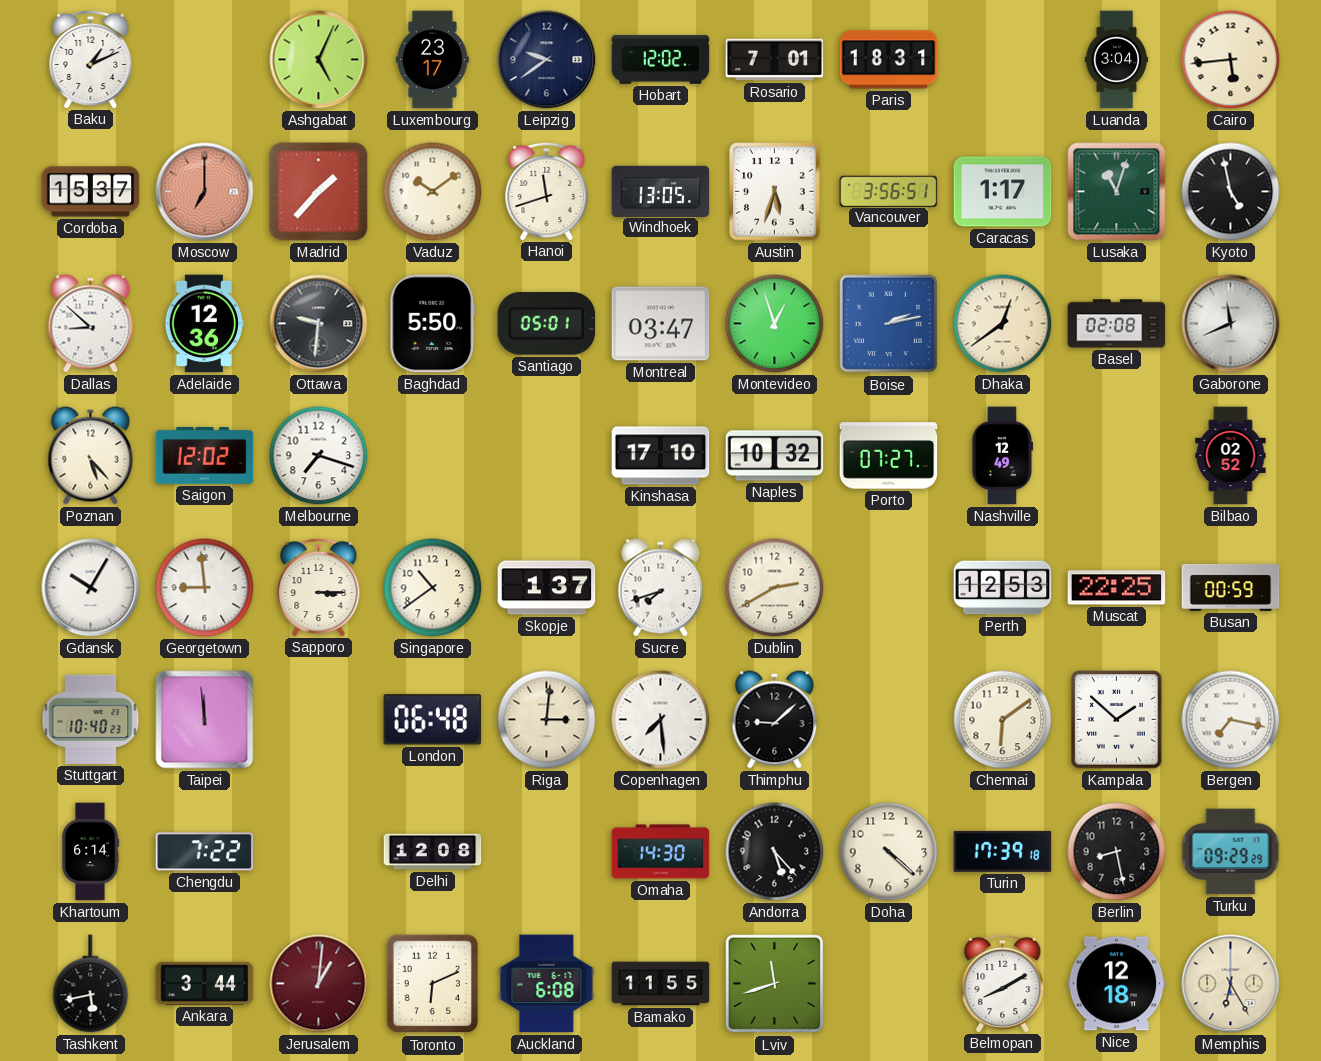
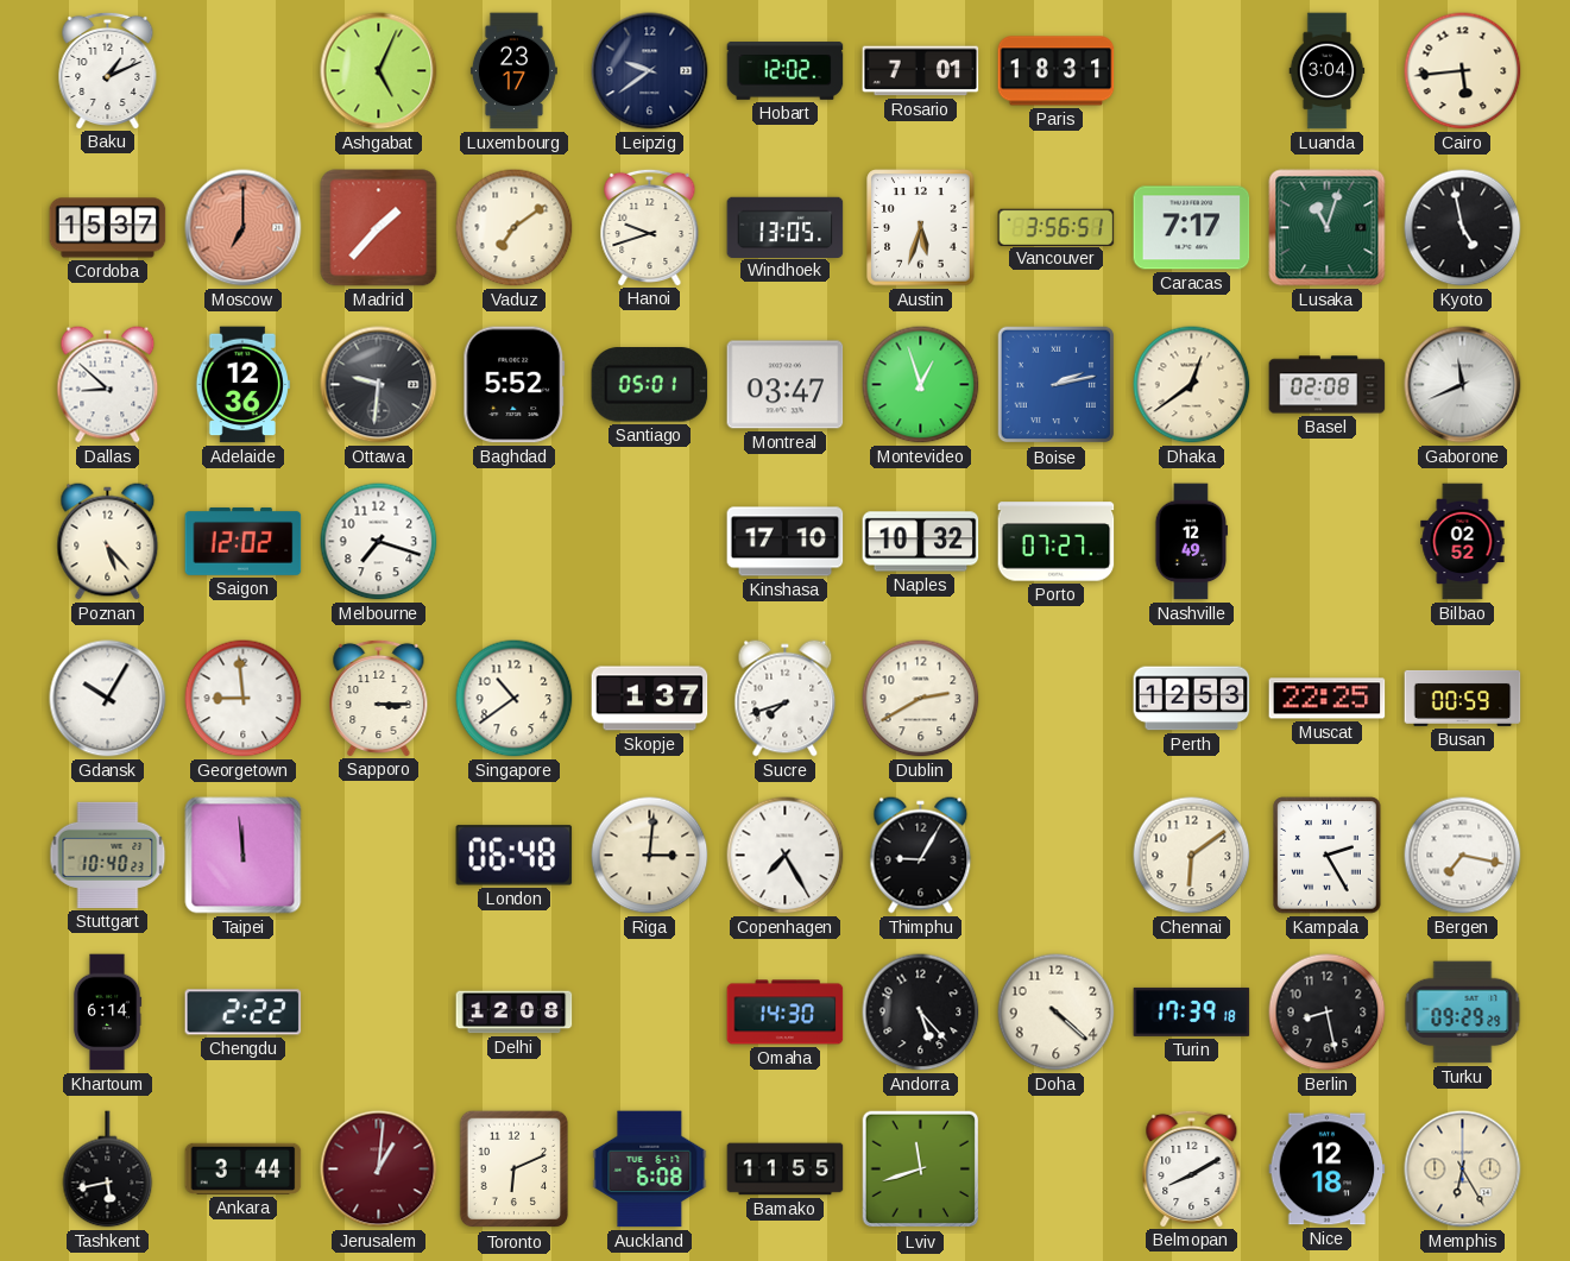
Vaduz: 10:09 -> 7:09
Hanoi: 11:42 -> 9:42
Caracas: 1:17 -> 7:17
Baghdad: 5:50 -> 5:52
Copenhagen: 7:29 -> 7:25
Thimphu: 9:08 -> 9:05
Kampala: 1:52 -> 2:25
Chengdu: 7:22 -> 2:22
